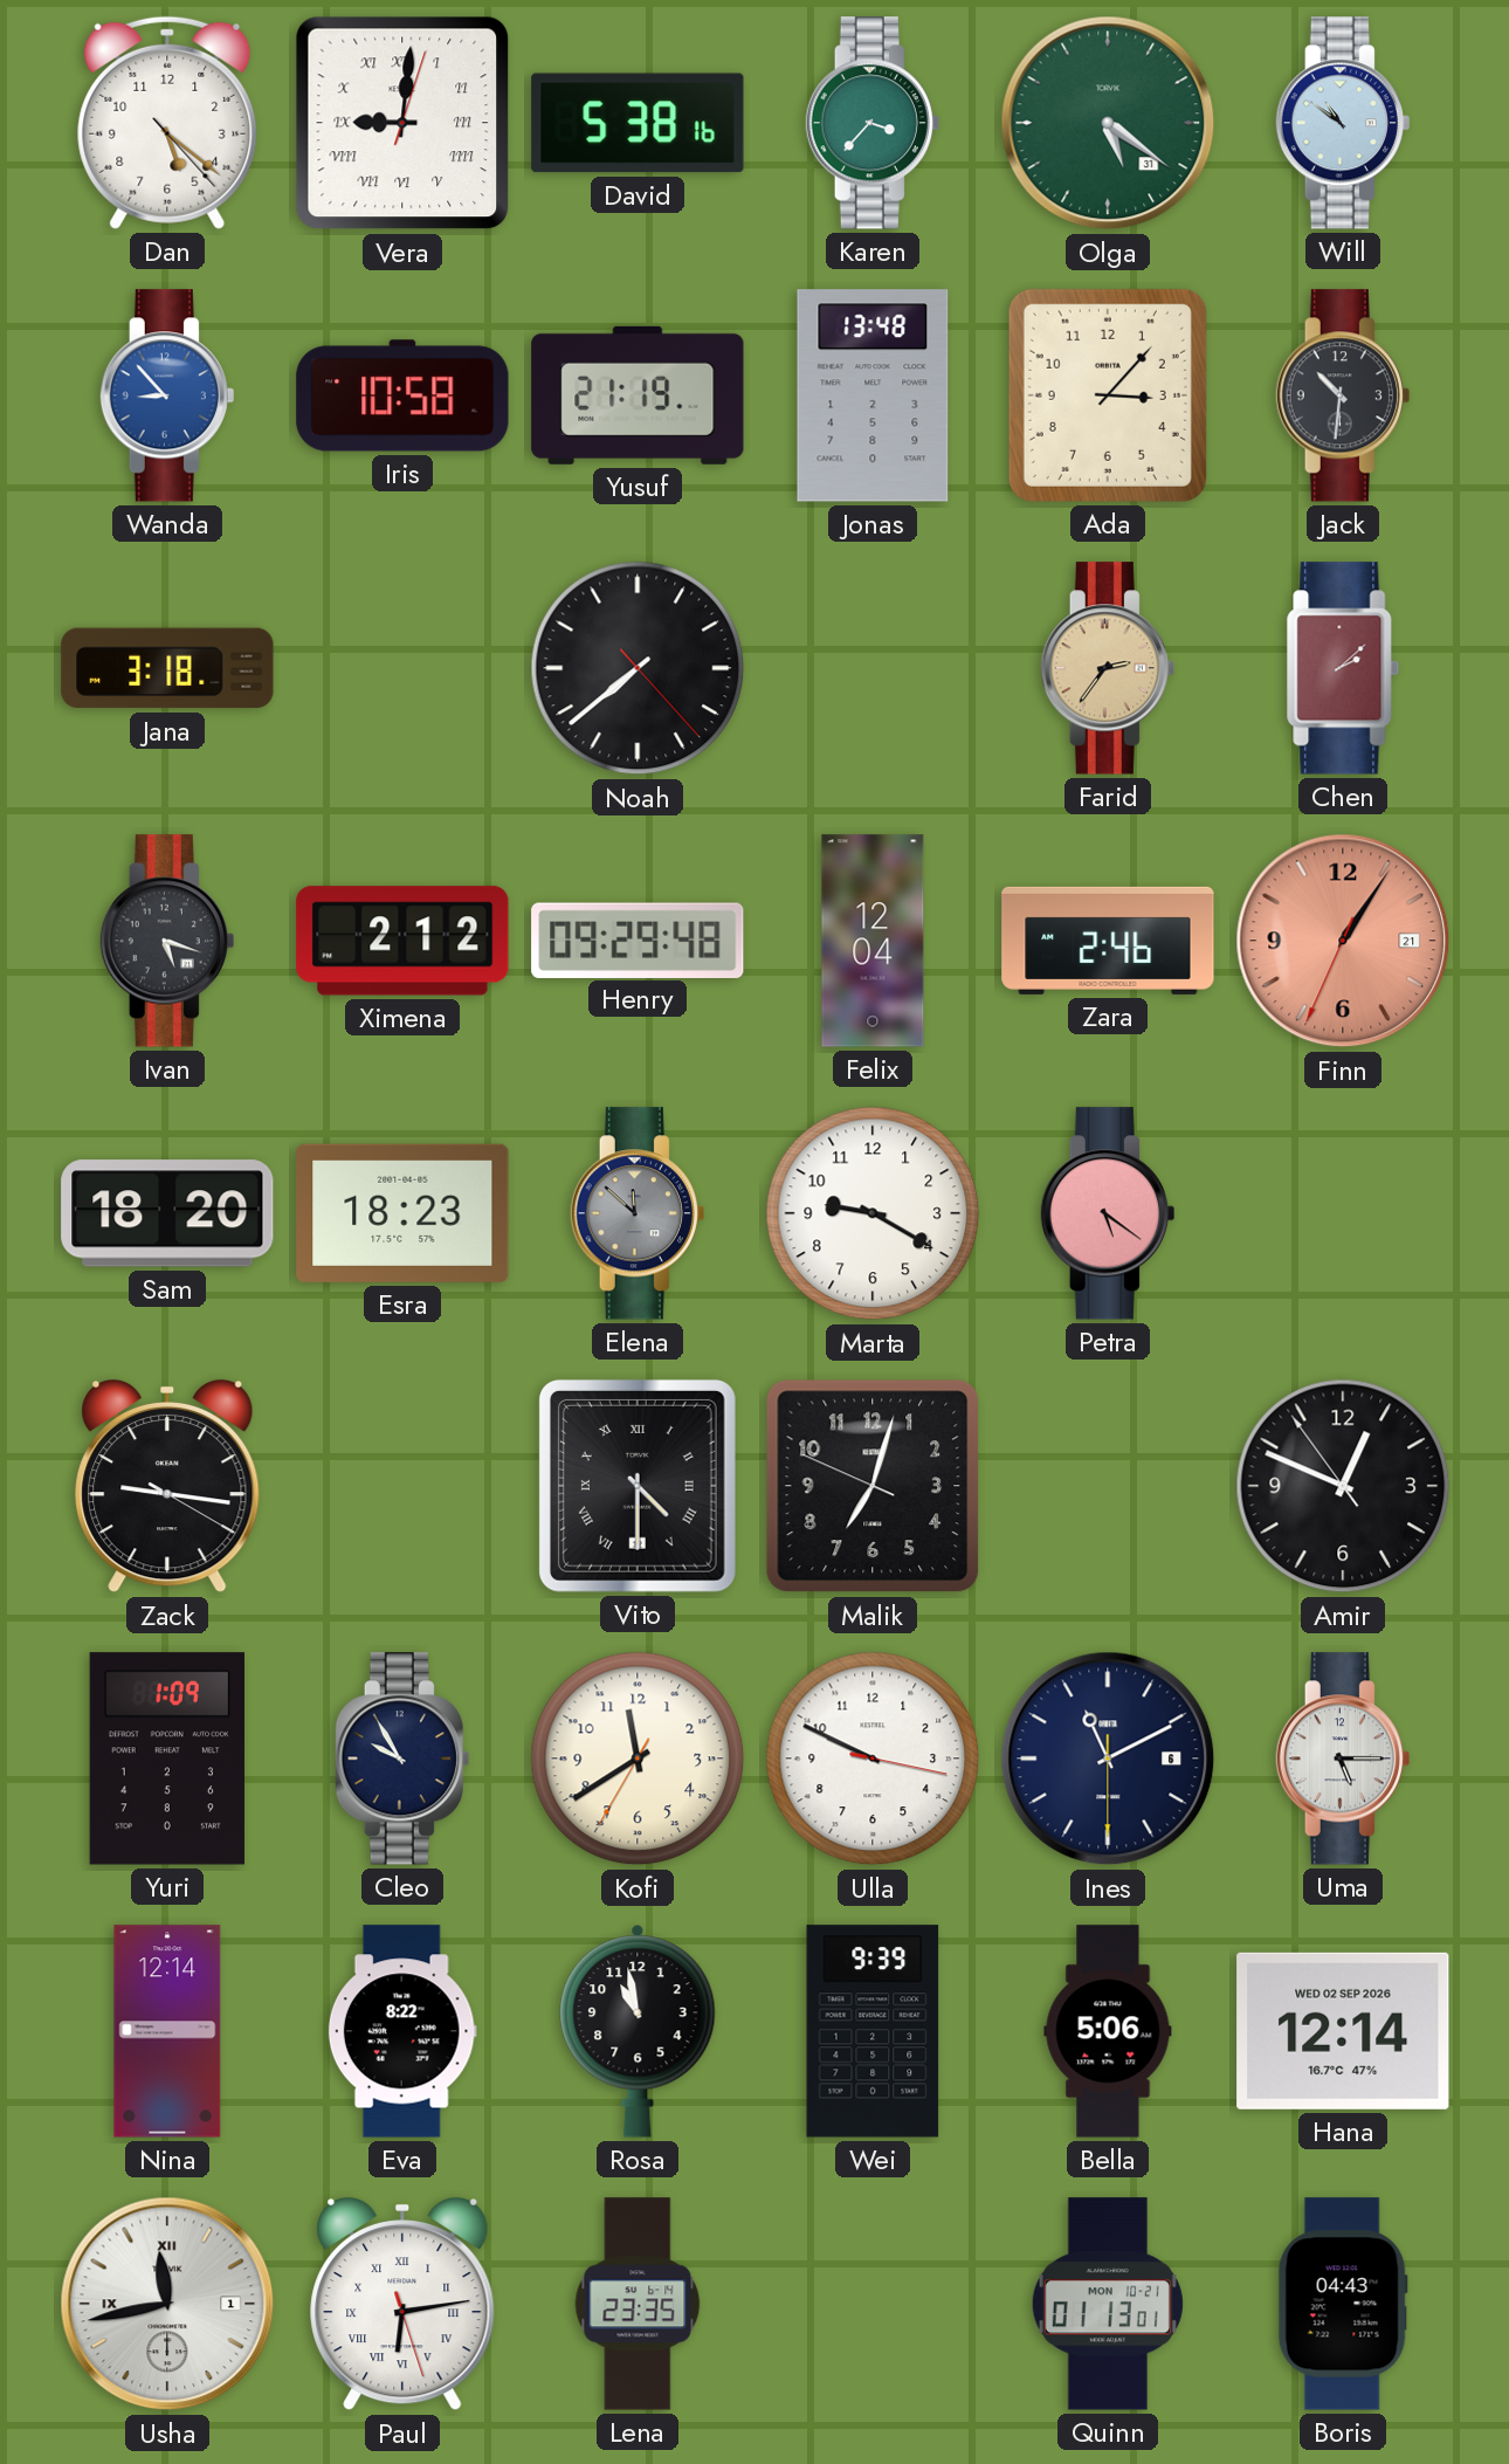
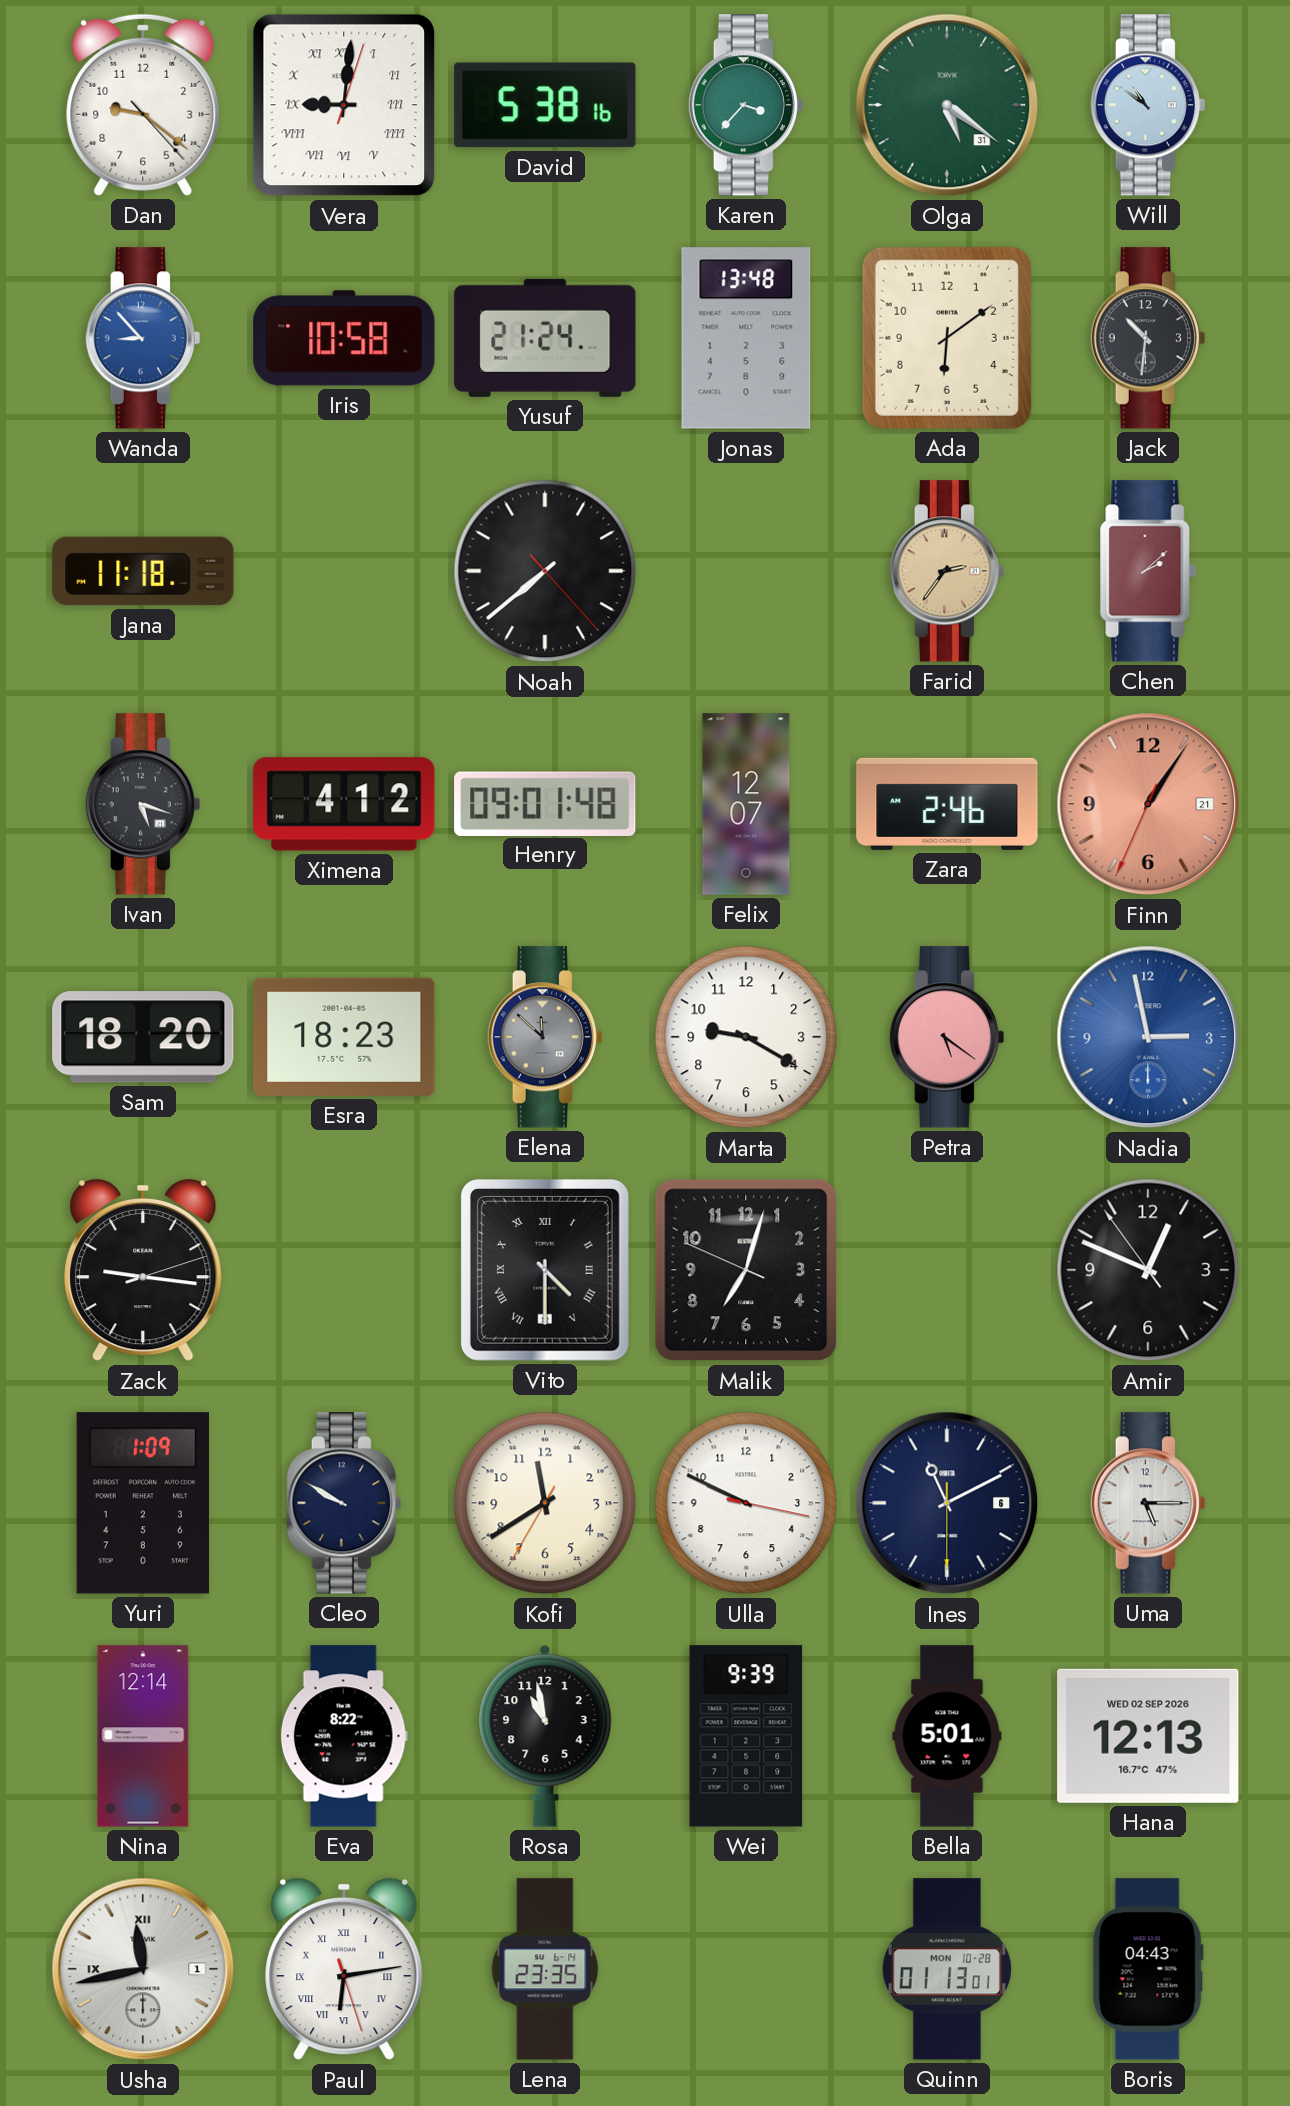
Dan: 5:21 -> 9:21
Yusuf: 21:19 -> 21:24
Ada: 3:07 -> 6:09
Jana: 3:18 -> 11:18
Ximena: 2:12 -> 4:12
Henry: 09:29 -> 09:01
Felix: 12:04 -> 12:07
Nadia: none -> 2:58
Zack: 9:16:20 -> 9:16:12
Cleo: 9:55 -> 9:50
Bella: 5:06 -> 5:01
Hana: 12:14 -> 12:13
Quinn date: MON 10-21 -> MON 10-28
